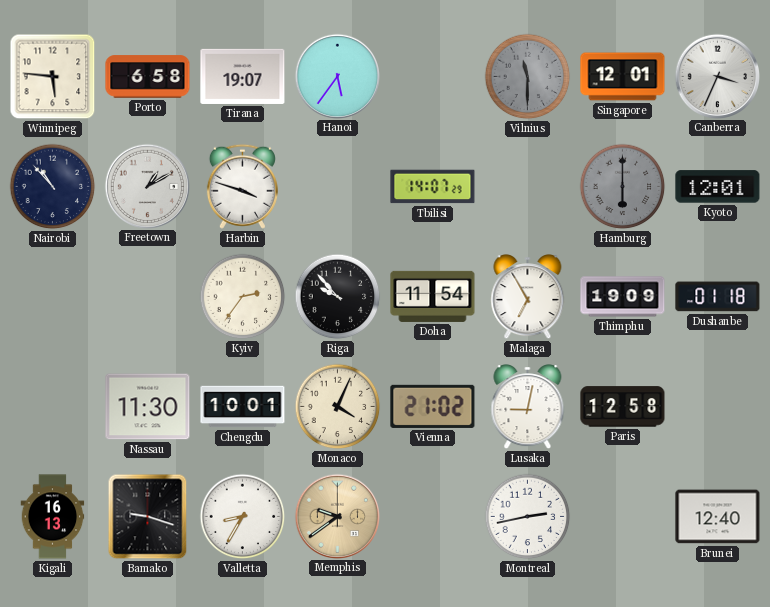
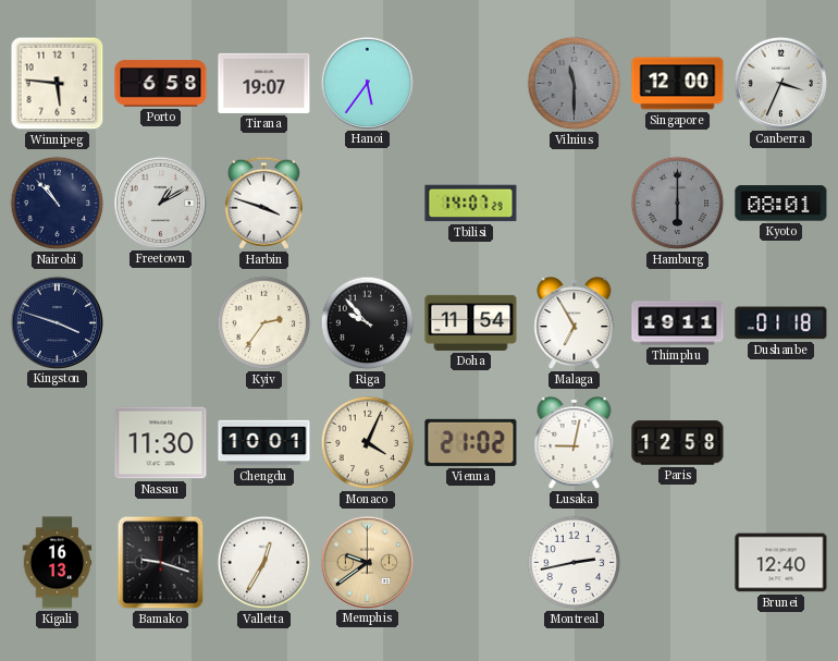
Singapore: 12:01 -> 12:00
Kyoto: 12:01 -> 08:01
Kingston: none -> 3:48
Thimphu: 19:09 -> 19:11
Valletta: 8:35 -> 12:35
